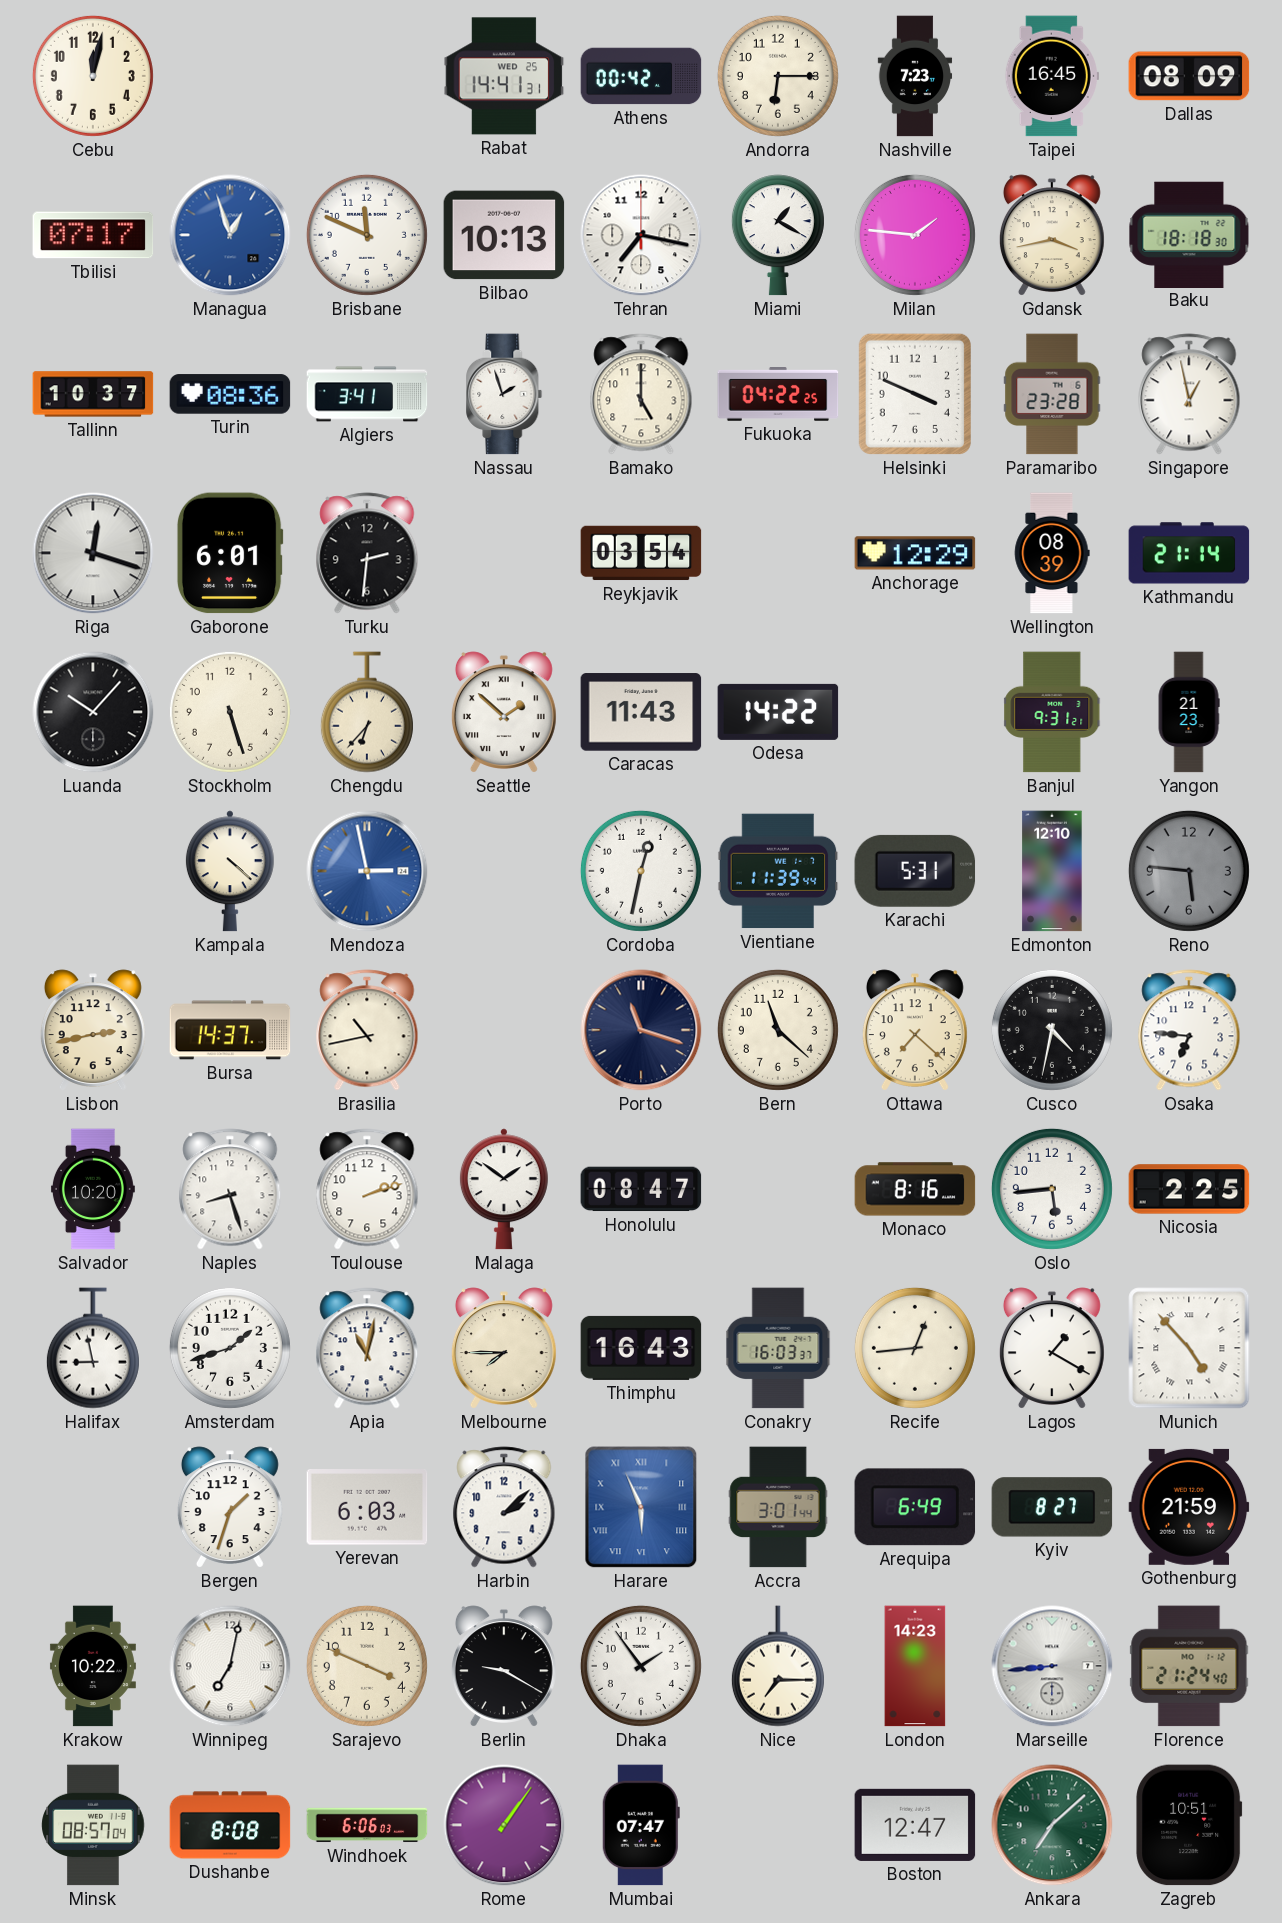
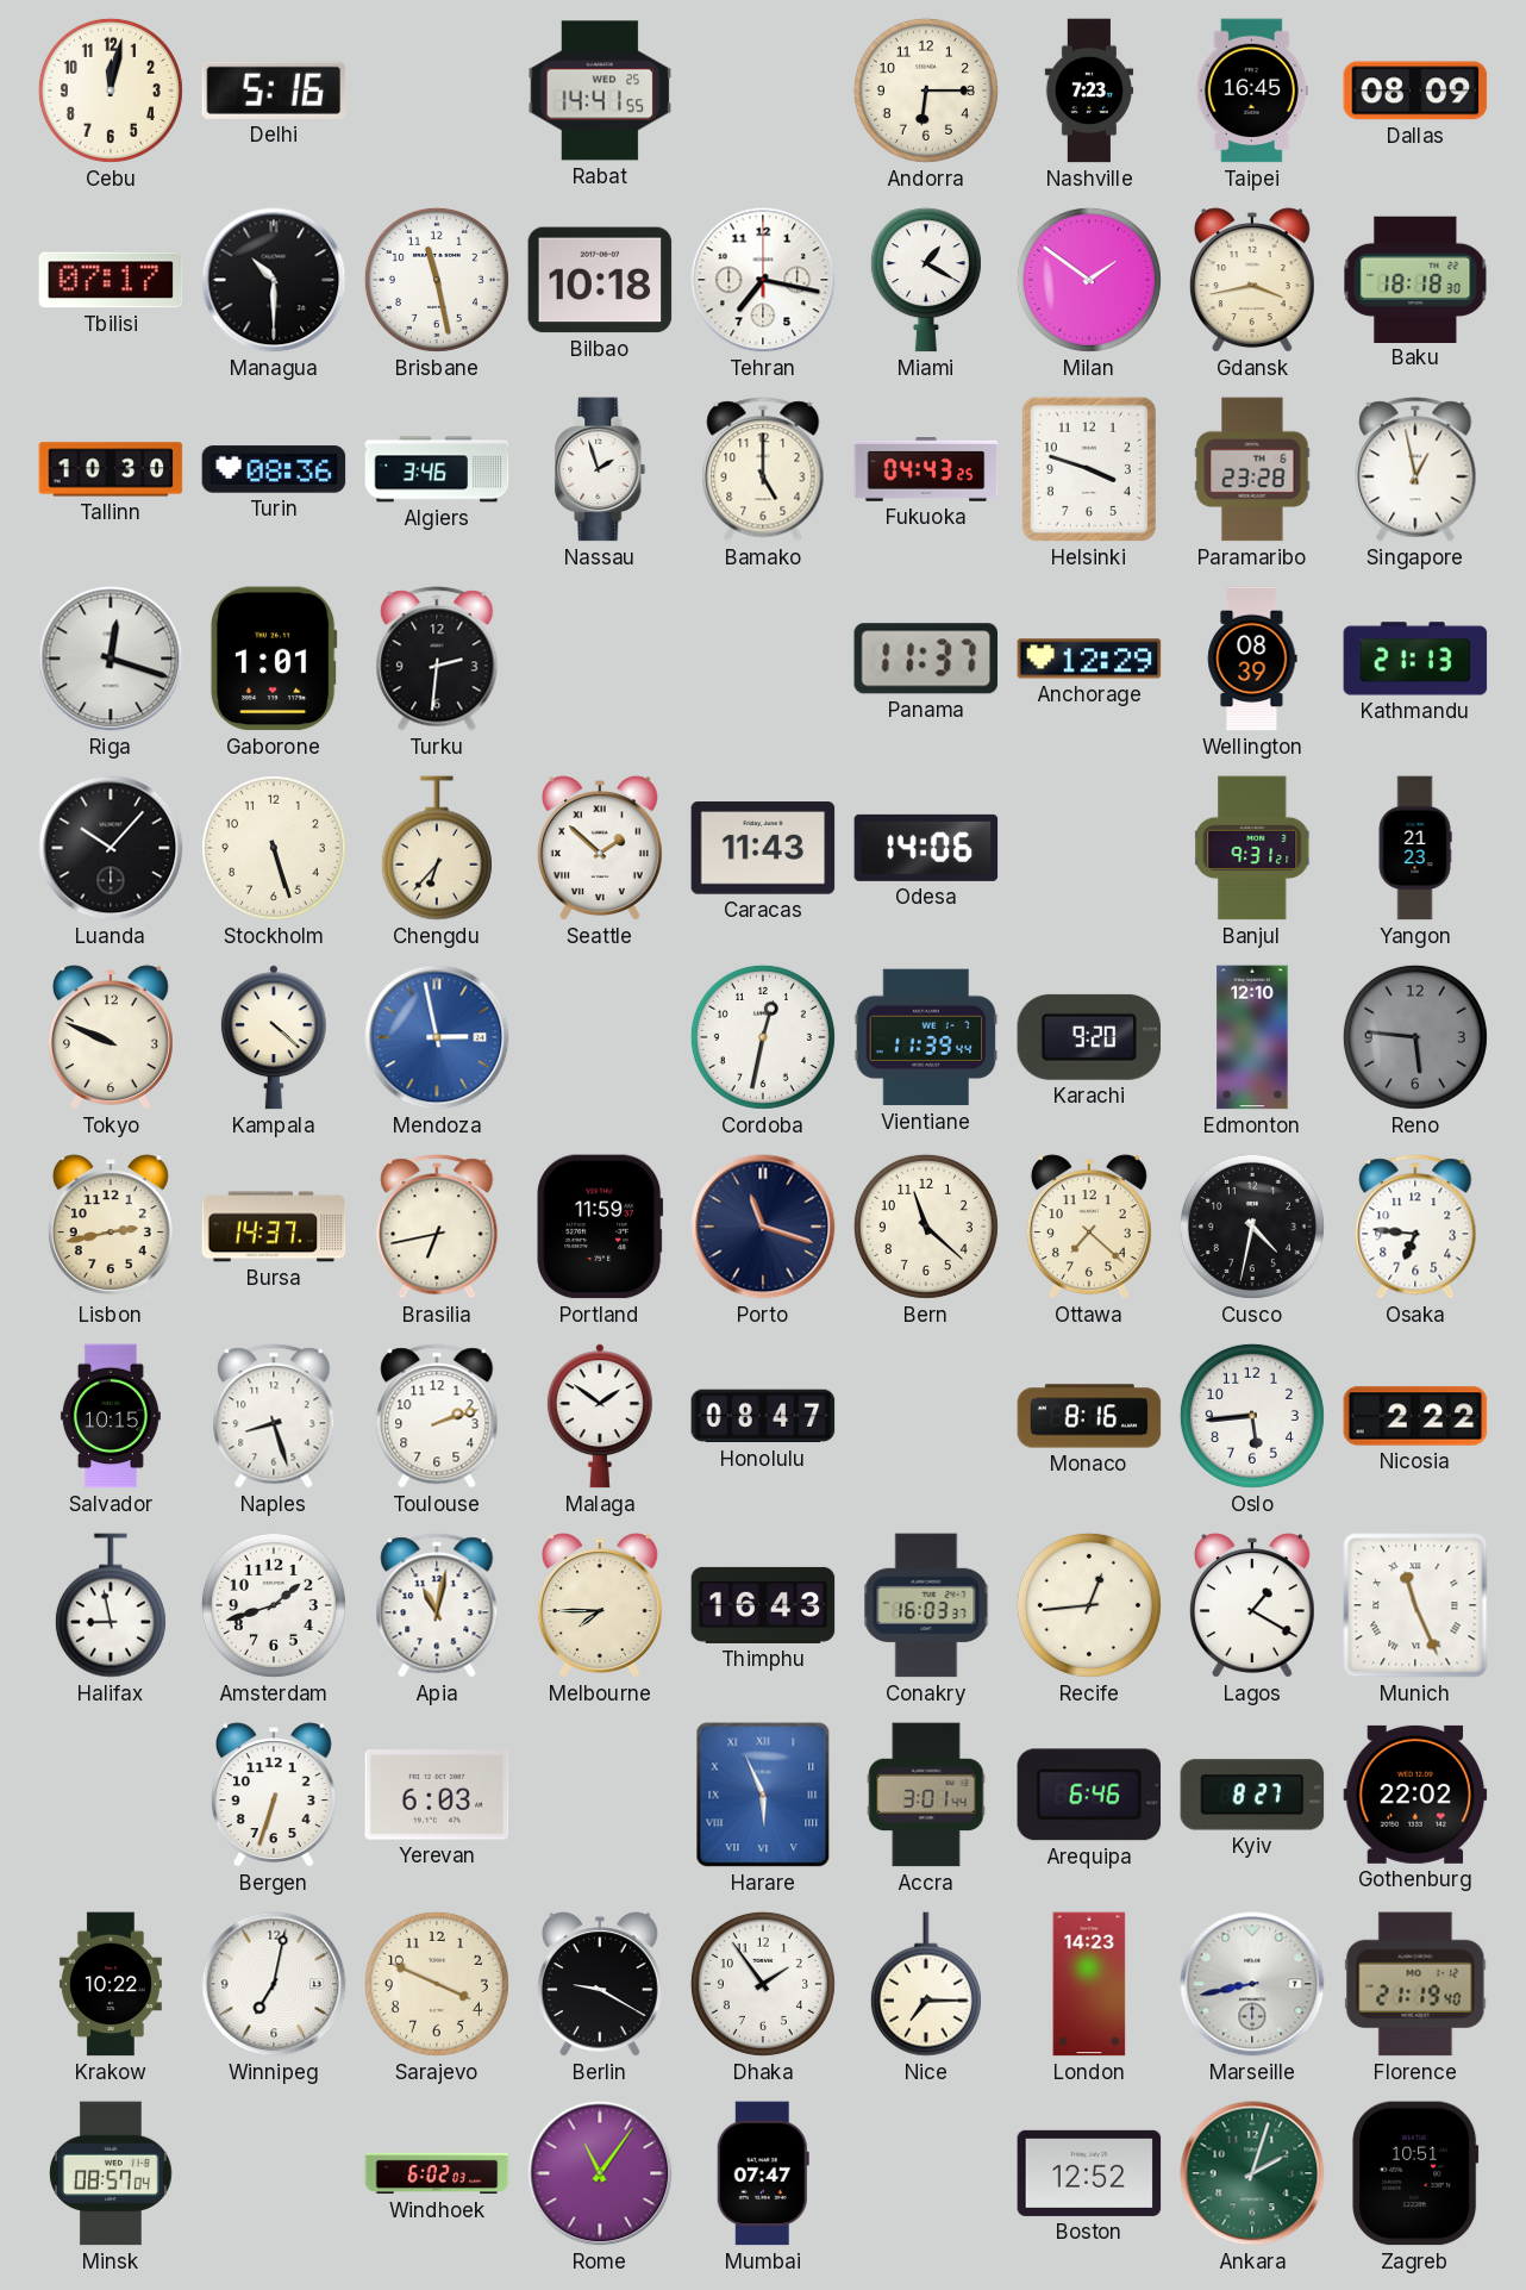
Delhi: none -> 5:16
Rabat: 14:41:31 -> 14:41:55
Athens: 00:42 -> none
Managua: 12:57 -> 10:30
Managua dial: blue -> black
Brisbane: 11:49 -> 11:28
Bilbao: 10:13 -> 10:18
Milan: 1:46 -> 1:51
Tallinn: 10:37 -> 10:30
Algiers: 3:41 -> 3:46
Fukuoka: 04:22 -> 04:43
Helsinki: 3:49 -> 3:48
Gaborone: 6:01 -> 1:01
Reykjavik: 03:54 -> none
Panama: none -> 11:37
Kathmandu: 21:14 -> 21:13
Odesa: 14:22 -> 14:06
Tokyo: none -> 9:49
Karachi: 5:31 -> 9:20
Brasilia: 10:43 -> 6:43
Portland: none -> 11:59
Salvador: 10:20 -> 10:15
Nicosia: 2:25 -> 2:22
Munich: 4:53 -> 11:26
Bergen: 1:33 -> 6:33
Harbin: 2:08 -> none
Arequipa: 6:49 -> 6:46
Gothenburg: 21:59 -> 22:02
Marseille: 8:44 -> 8:43
Florence: 21:24 -> 21:19
Dushanbe: 8:08 -> none
Windhoek: 6:06 -> 6:02
Rome: 1:06 -> 11:06
Boston: 12:47 -> 12:52
Ankara: 7:08 -> 2:03
